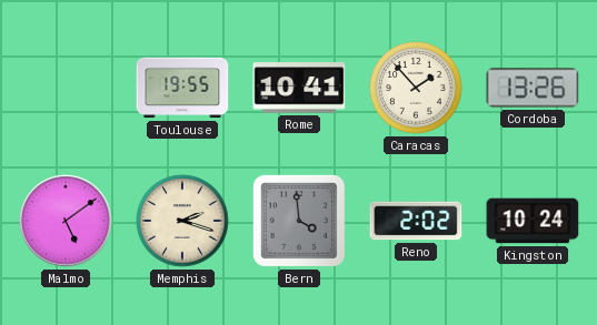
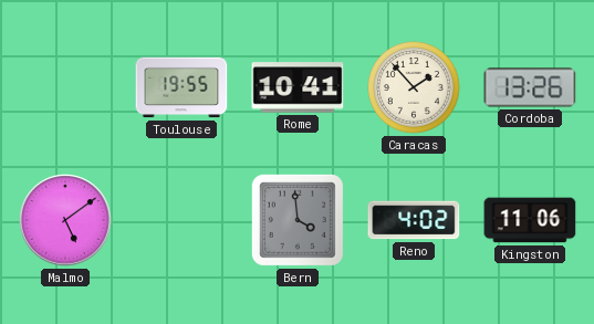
Memphis: 2:18 -> none
Reno: 2:02 -> 4:02
Kingston: 10:24 -> 11:06
